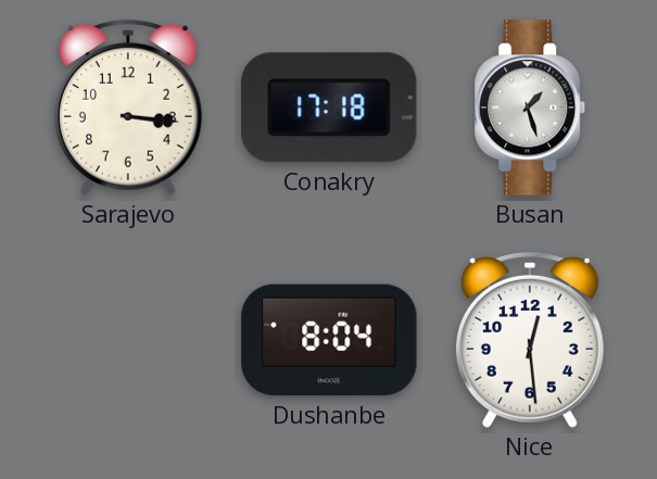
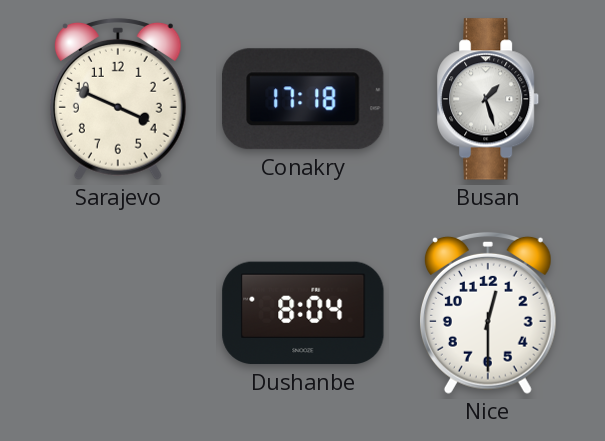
Sarajevo: 3:16 -> 3:49
Nice: 12:29 -> 12:30
